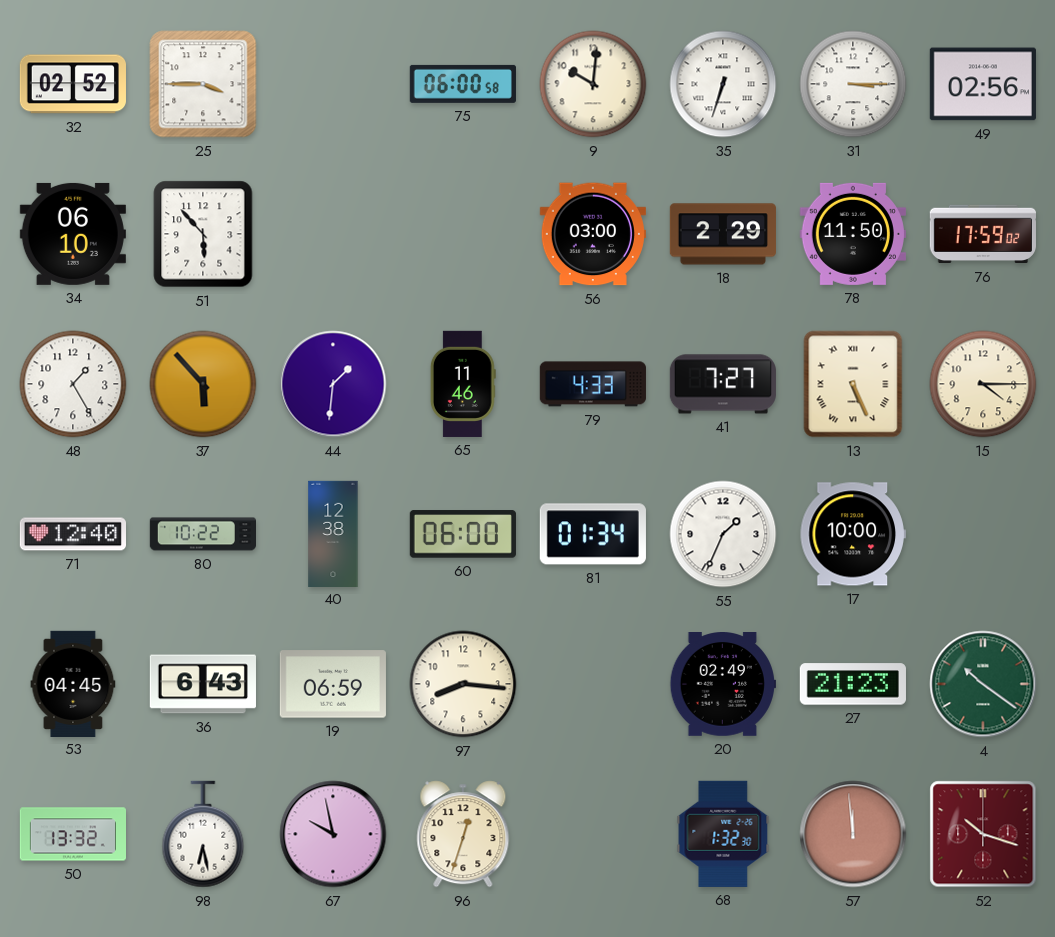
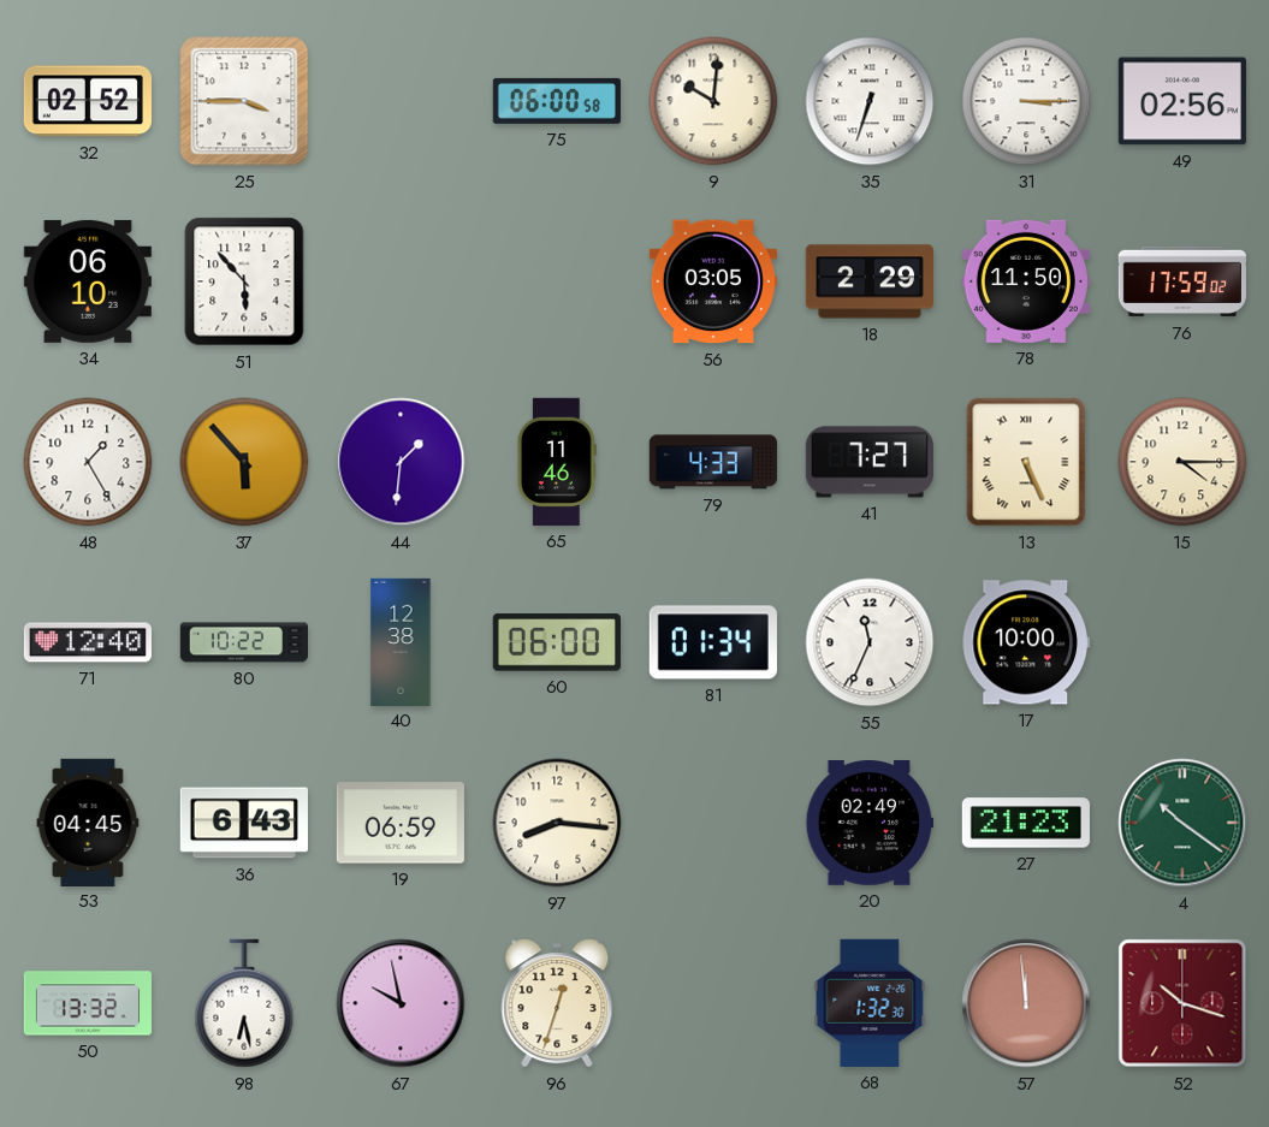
56: 03:00 -> 03:05
55: 1:34 -> 11:34
